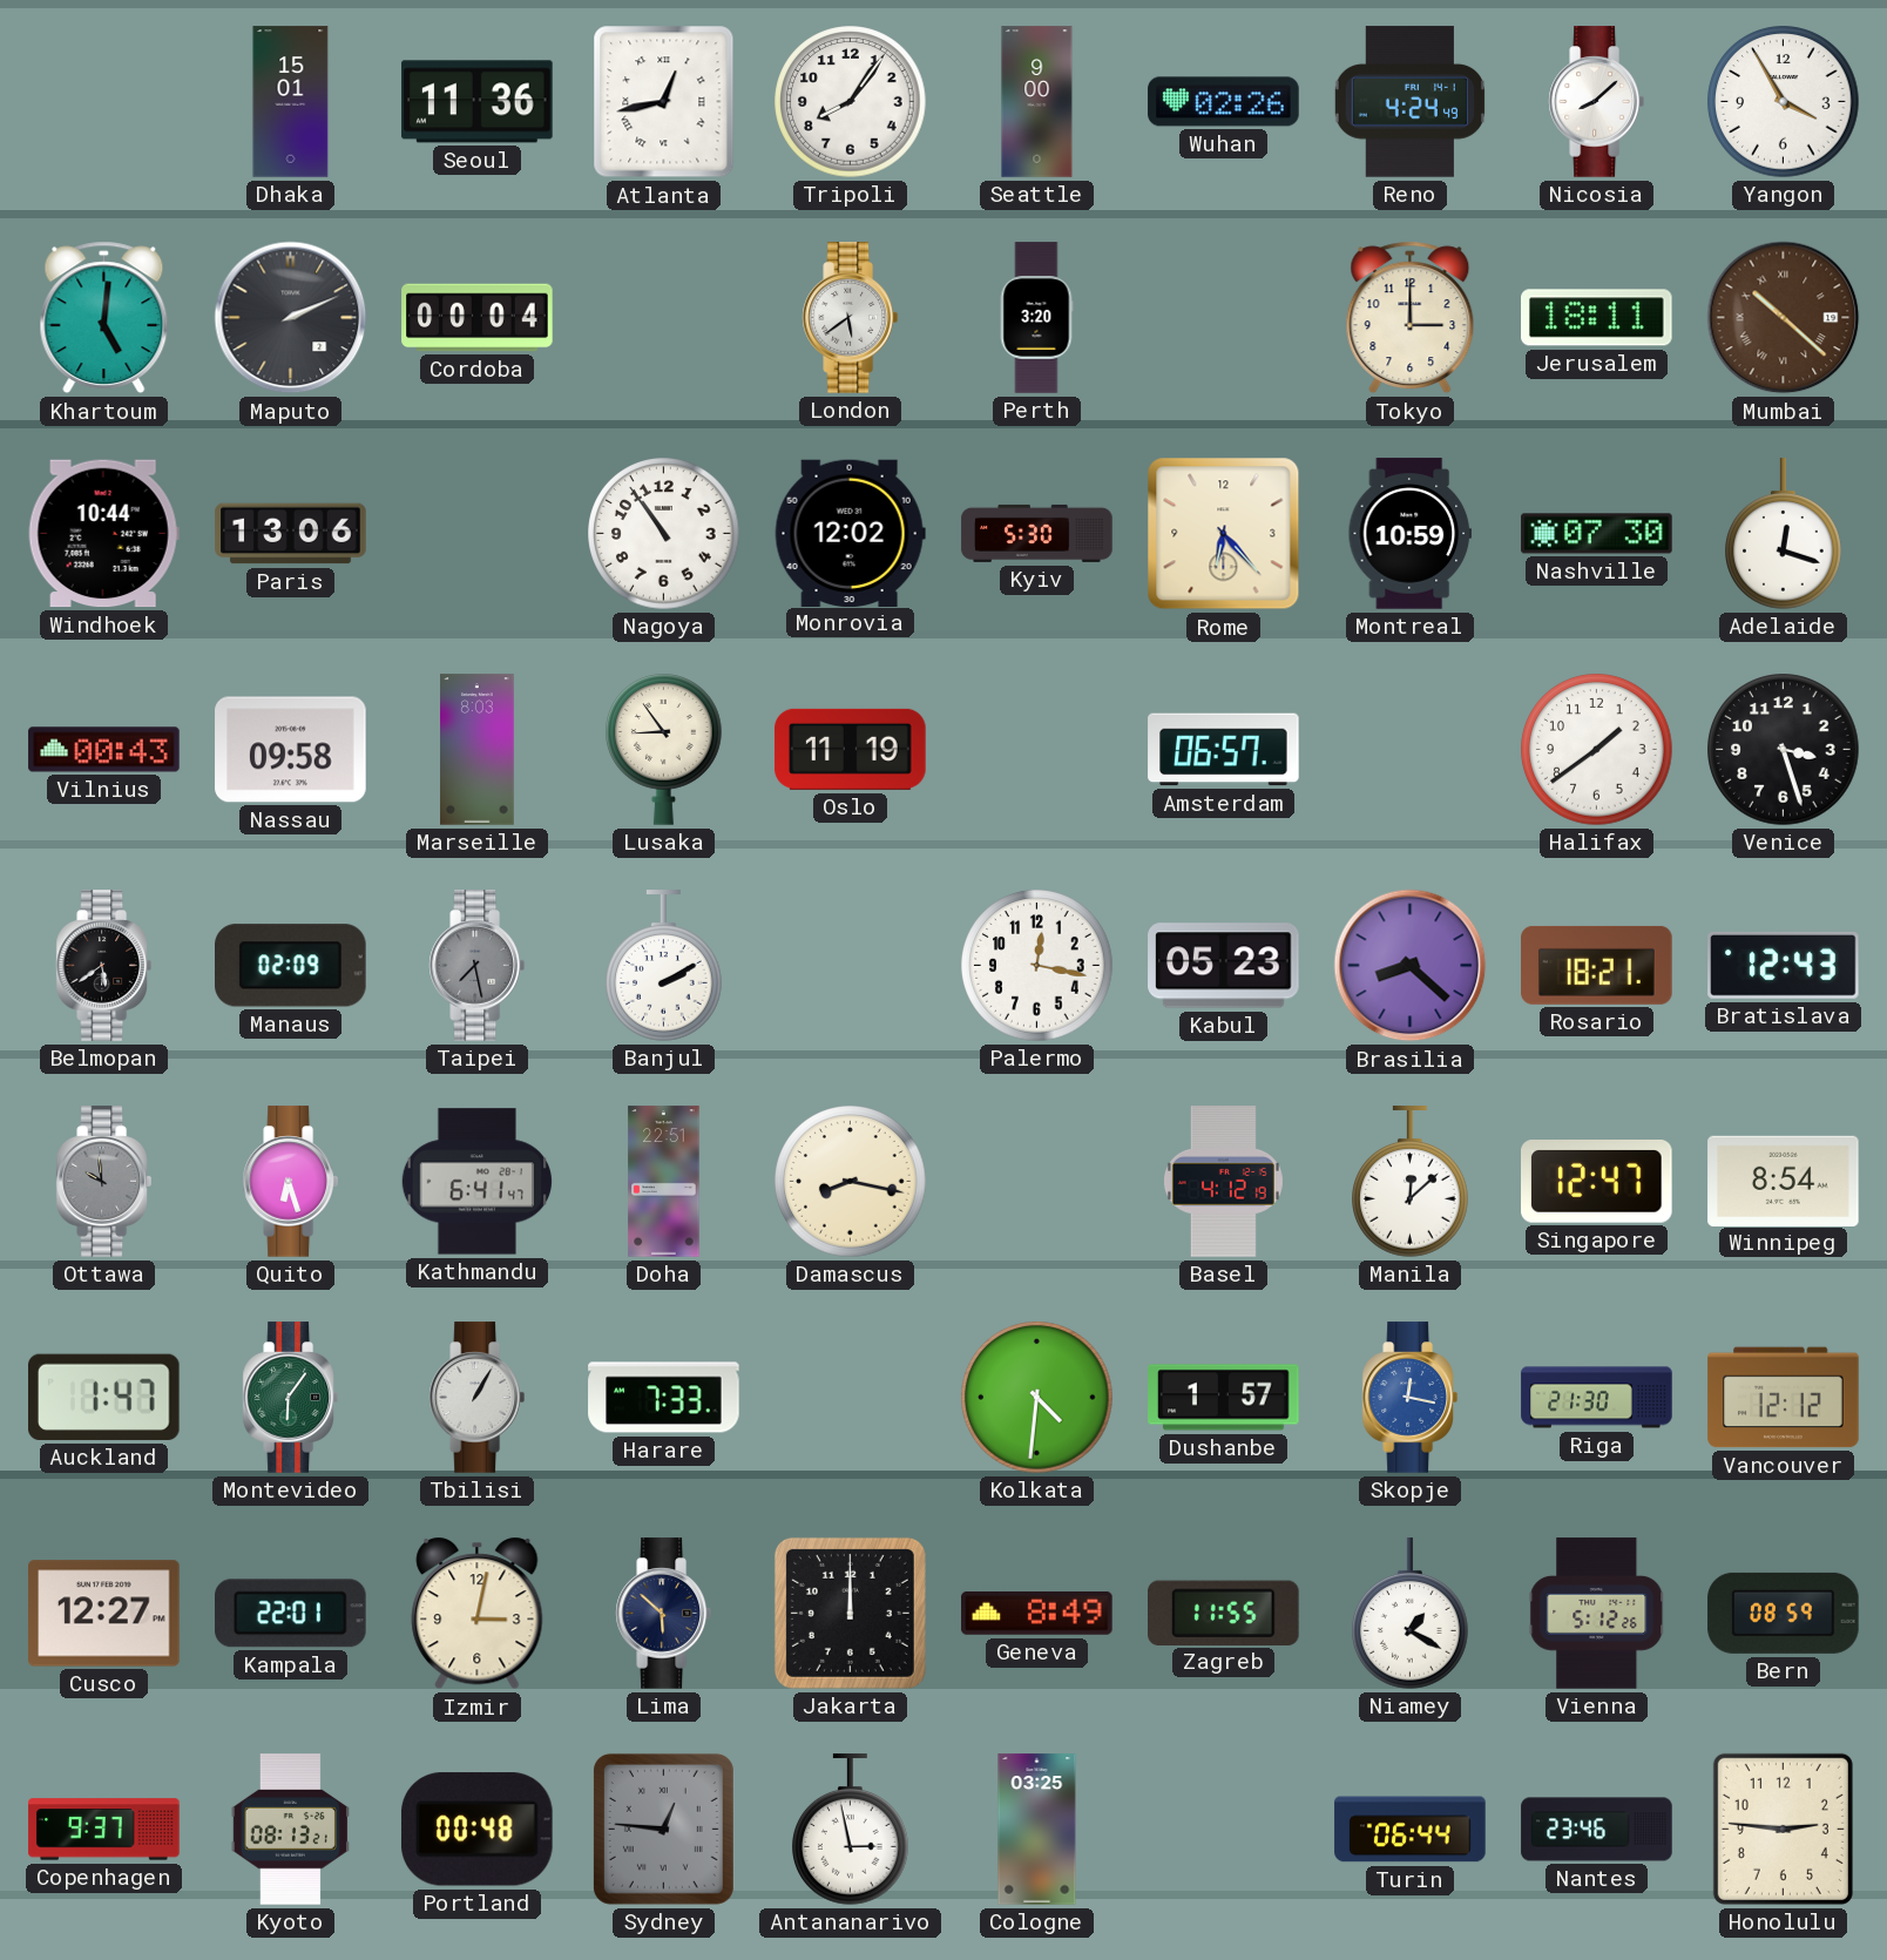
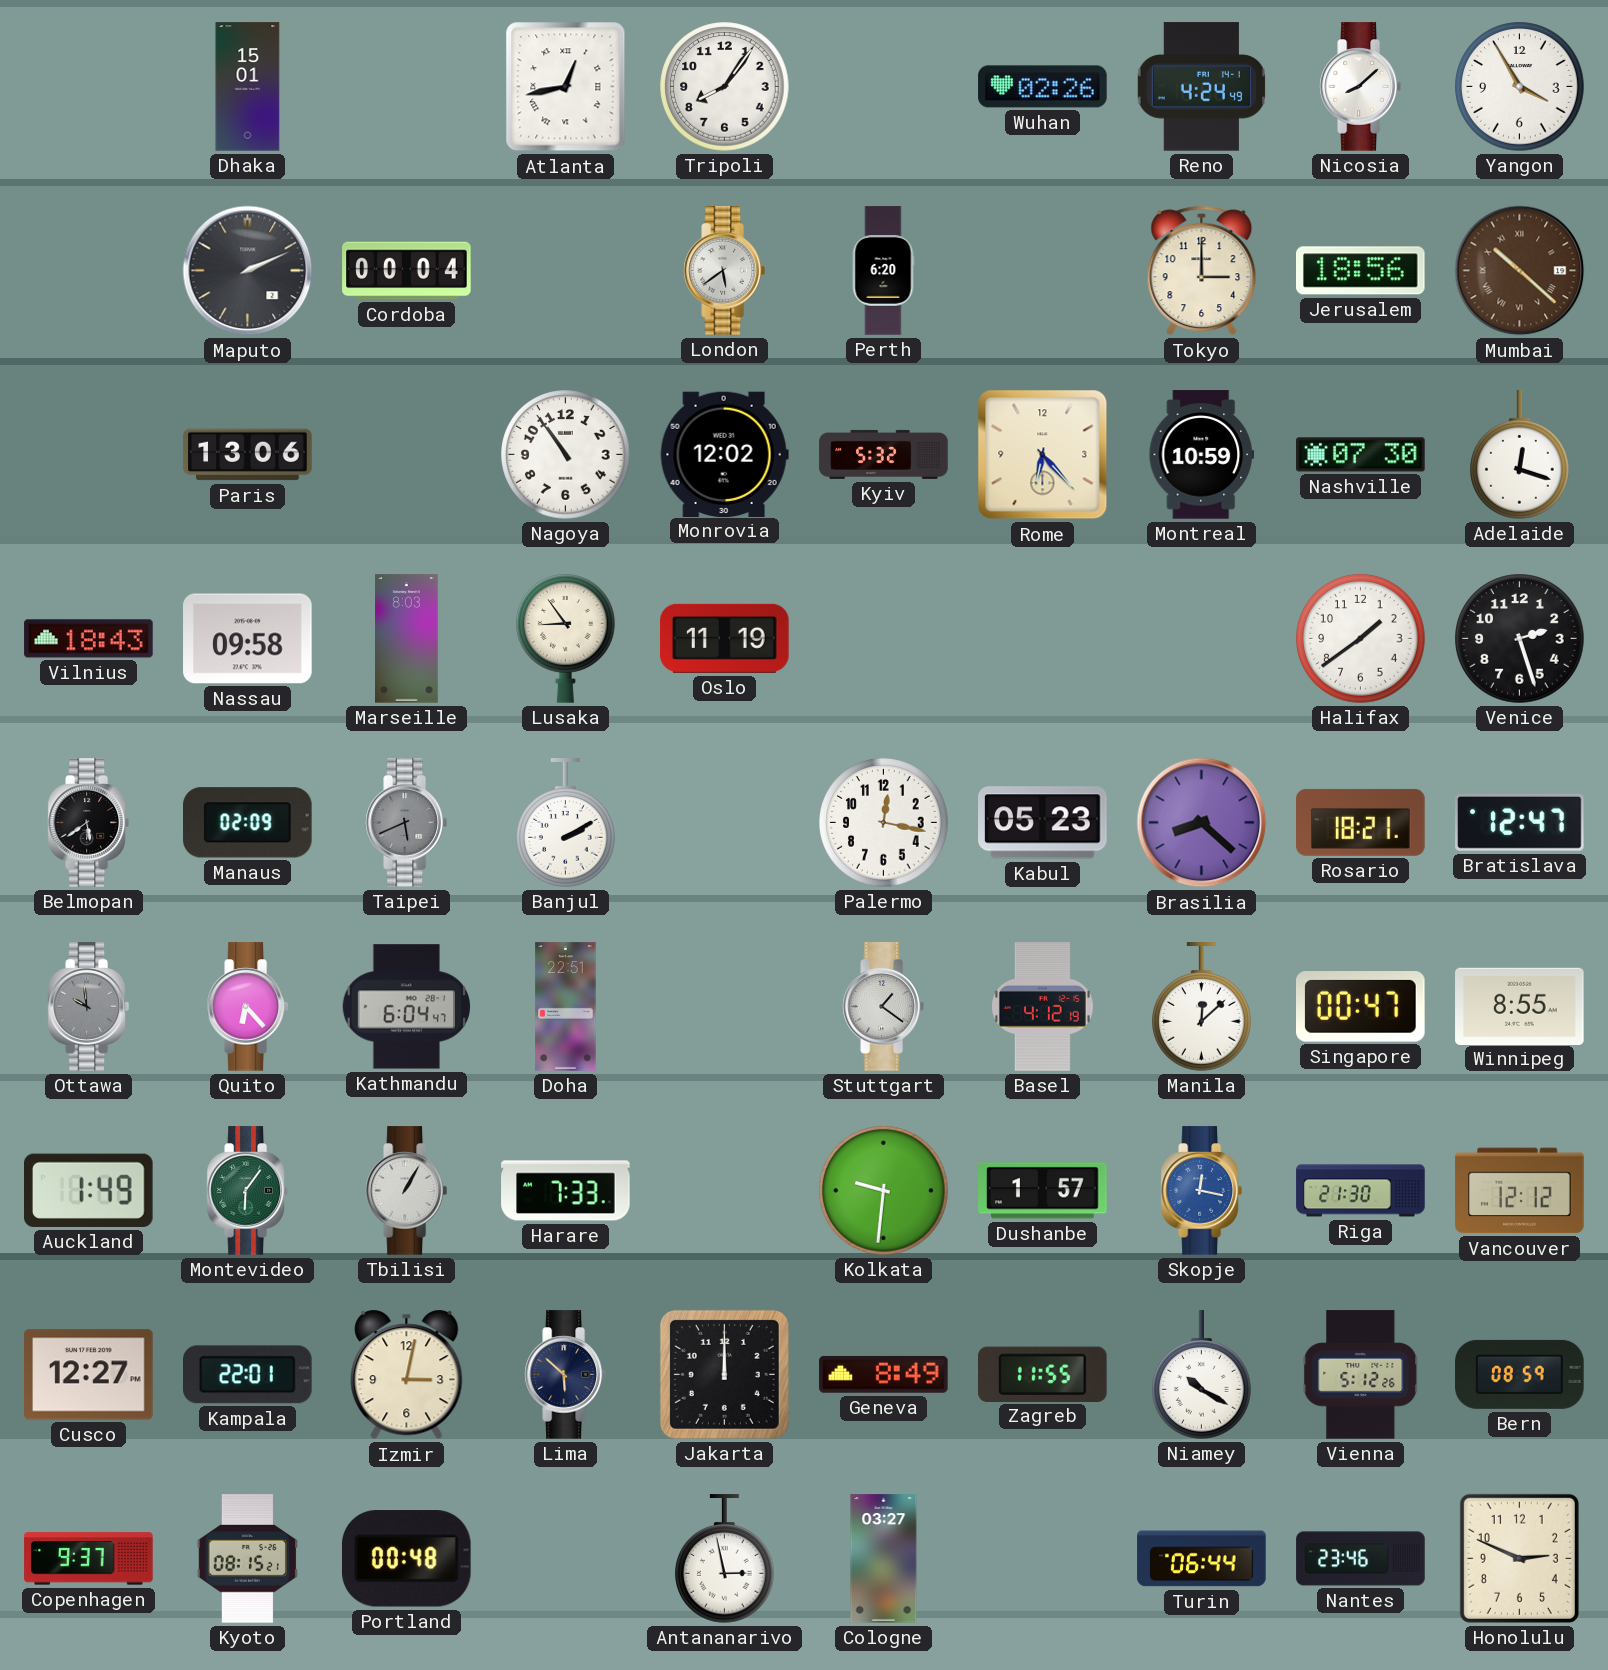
Seoul: 11:36 -> none
Seattle: 9:00 -> none
Khartoum: 5:01 -> none
Perth: 3:20 -> 6:20
Jerusalem: 18:11 -> 18:56
Windhoek: 10:44 -> none
Kyiv: 5:30 -> 5:32
Vilnius: 00:43 -> 18:43
Amsterdam: 06:57 -> none
Venice: 3:27 -> 2:27
Taipei: 7:28 -> 5:41
Bratislava: 12:43 -> 12:47
Quito: 6:27 -> 6:23
Kathmandu: 6:41 -> 6:04
Damascus: 8:17 -> none
Stuttgart: none -> 1:21
Singapore: 12:47 -> 00:47
Winnipeg: 8:54 -> 8:55
Auckland: 1:47 -> 1:49
Kolkata: 4:31 -> 9:31
Niamey: 1:20 -> 10:20
Kyoto: 08:13 -> 08:15
Sydney: 12:46 -> none
Cologne: 03:25 -> 03:27
Honolulu: 2:46 -> 2:49
